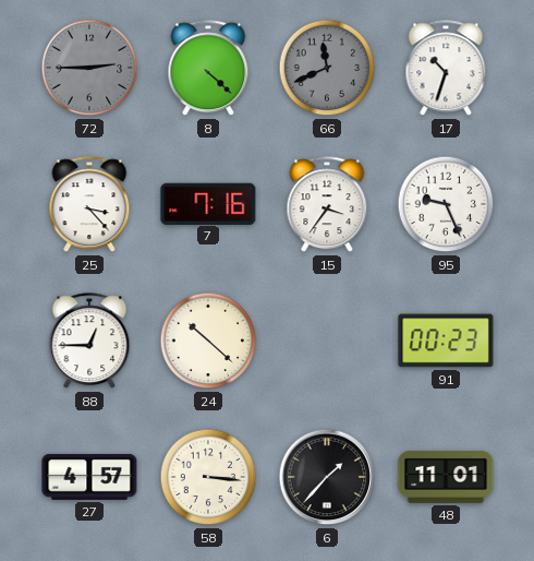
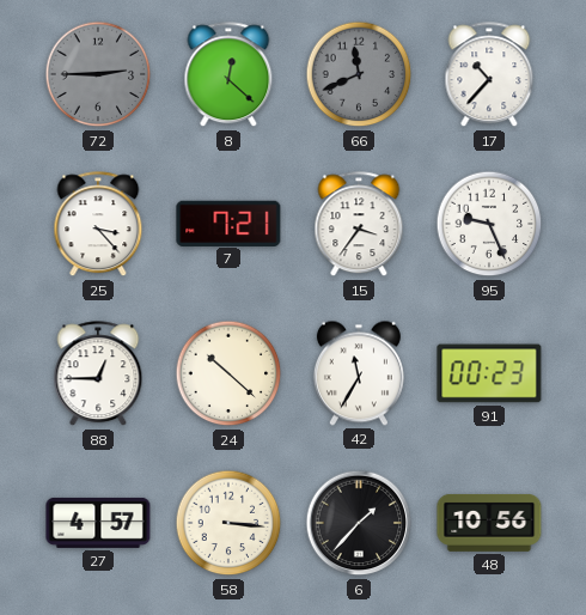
8: 4:22 -> 12:22
17: 10:33 -> 10:37
7: 7:16 -> 7:21
42: none -> 11:35
48: 11:01 -> 10:56
